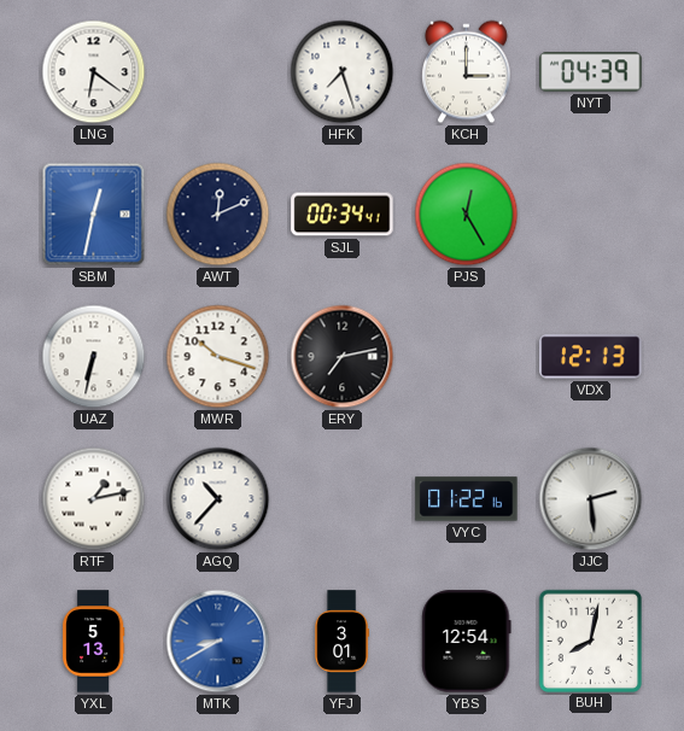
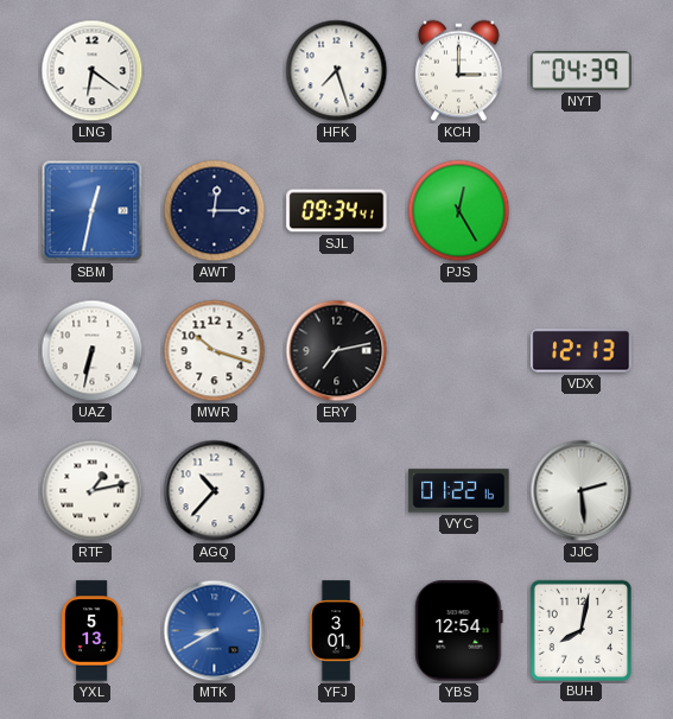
AWT: 12:11 -> 12:15
SJL: 00:34 -> 09:34
